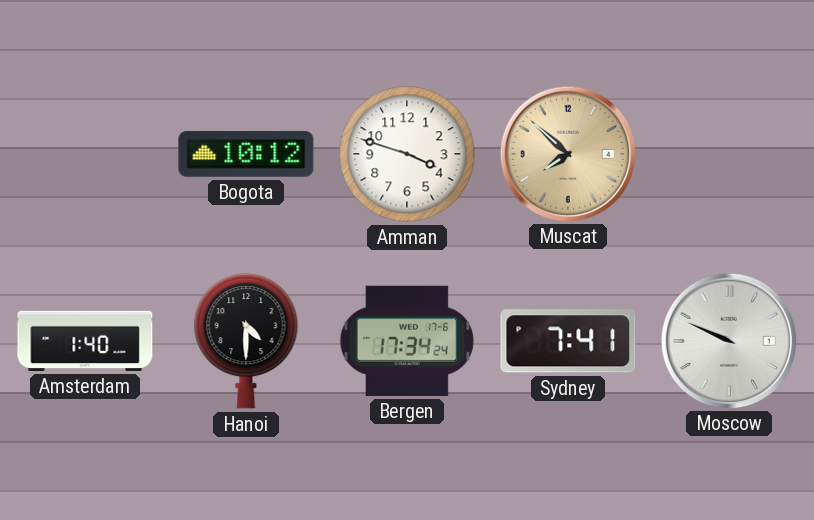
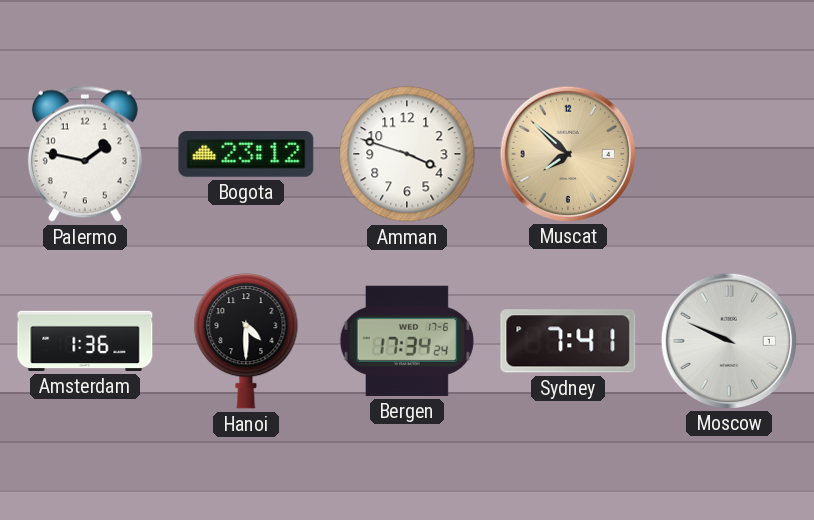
Palermo: none -> 1:47
Bogota: 10:12 -> 23:12
Amsterdam: 1:40 -> 1:36
